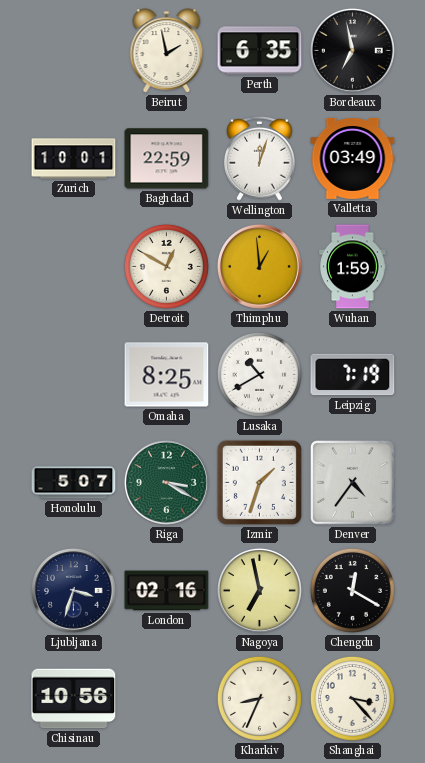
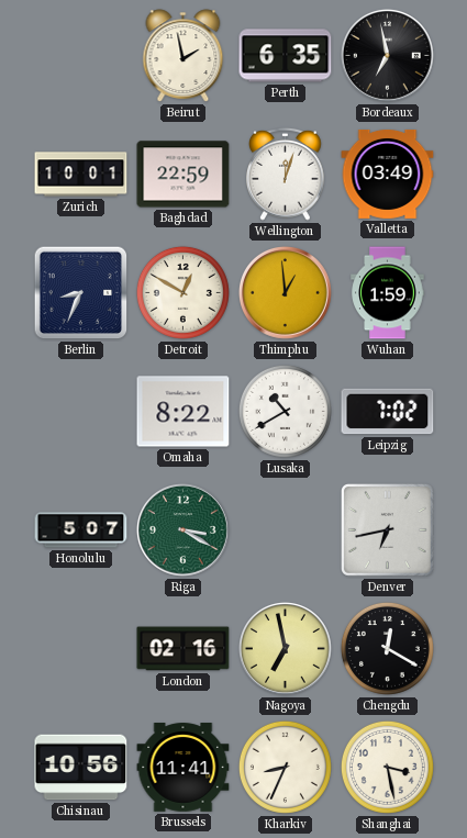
Berlin: none -> 8:34
Omaha: 8:25 -> 8:22
Leipzig: 7:19 -> 7:02
Izmir: 1:33 -> none
Denver: 4:36 -> 6:43
Ljubljana: 3:33 -> none
Brussels: none -> 11:41
Shanghai: 3:23 -> 3:28
